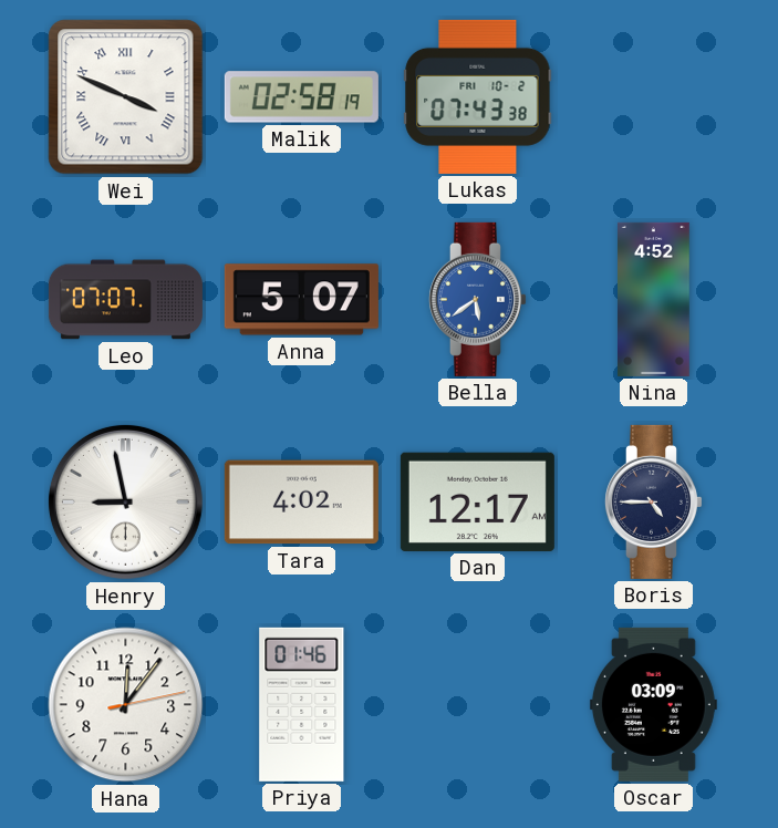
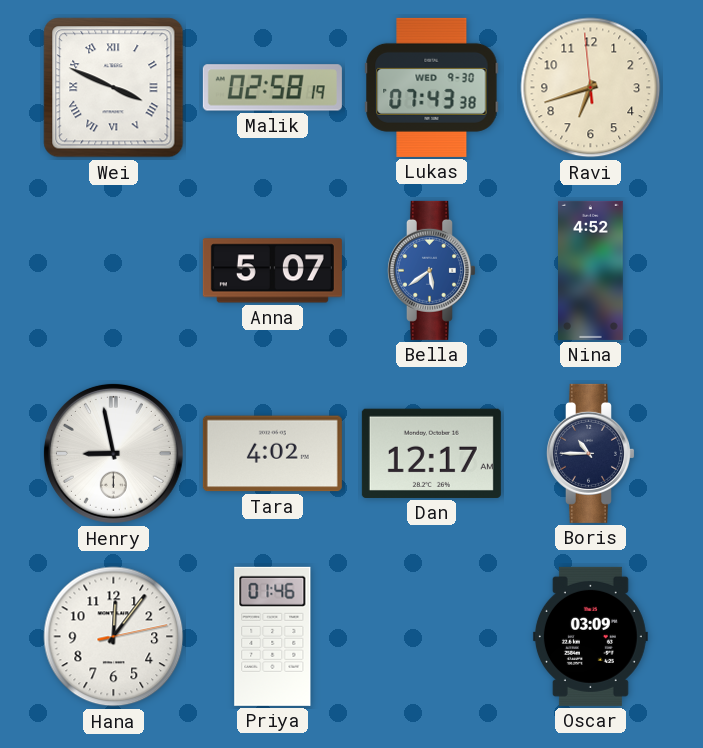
Lukas date: FRI 10-2 -> WED 9-30
Ravi: none -> 6:41
Leo: 07:07 -> none
Boris: 4:45 -> 10:45
